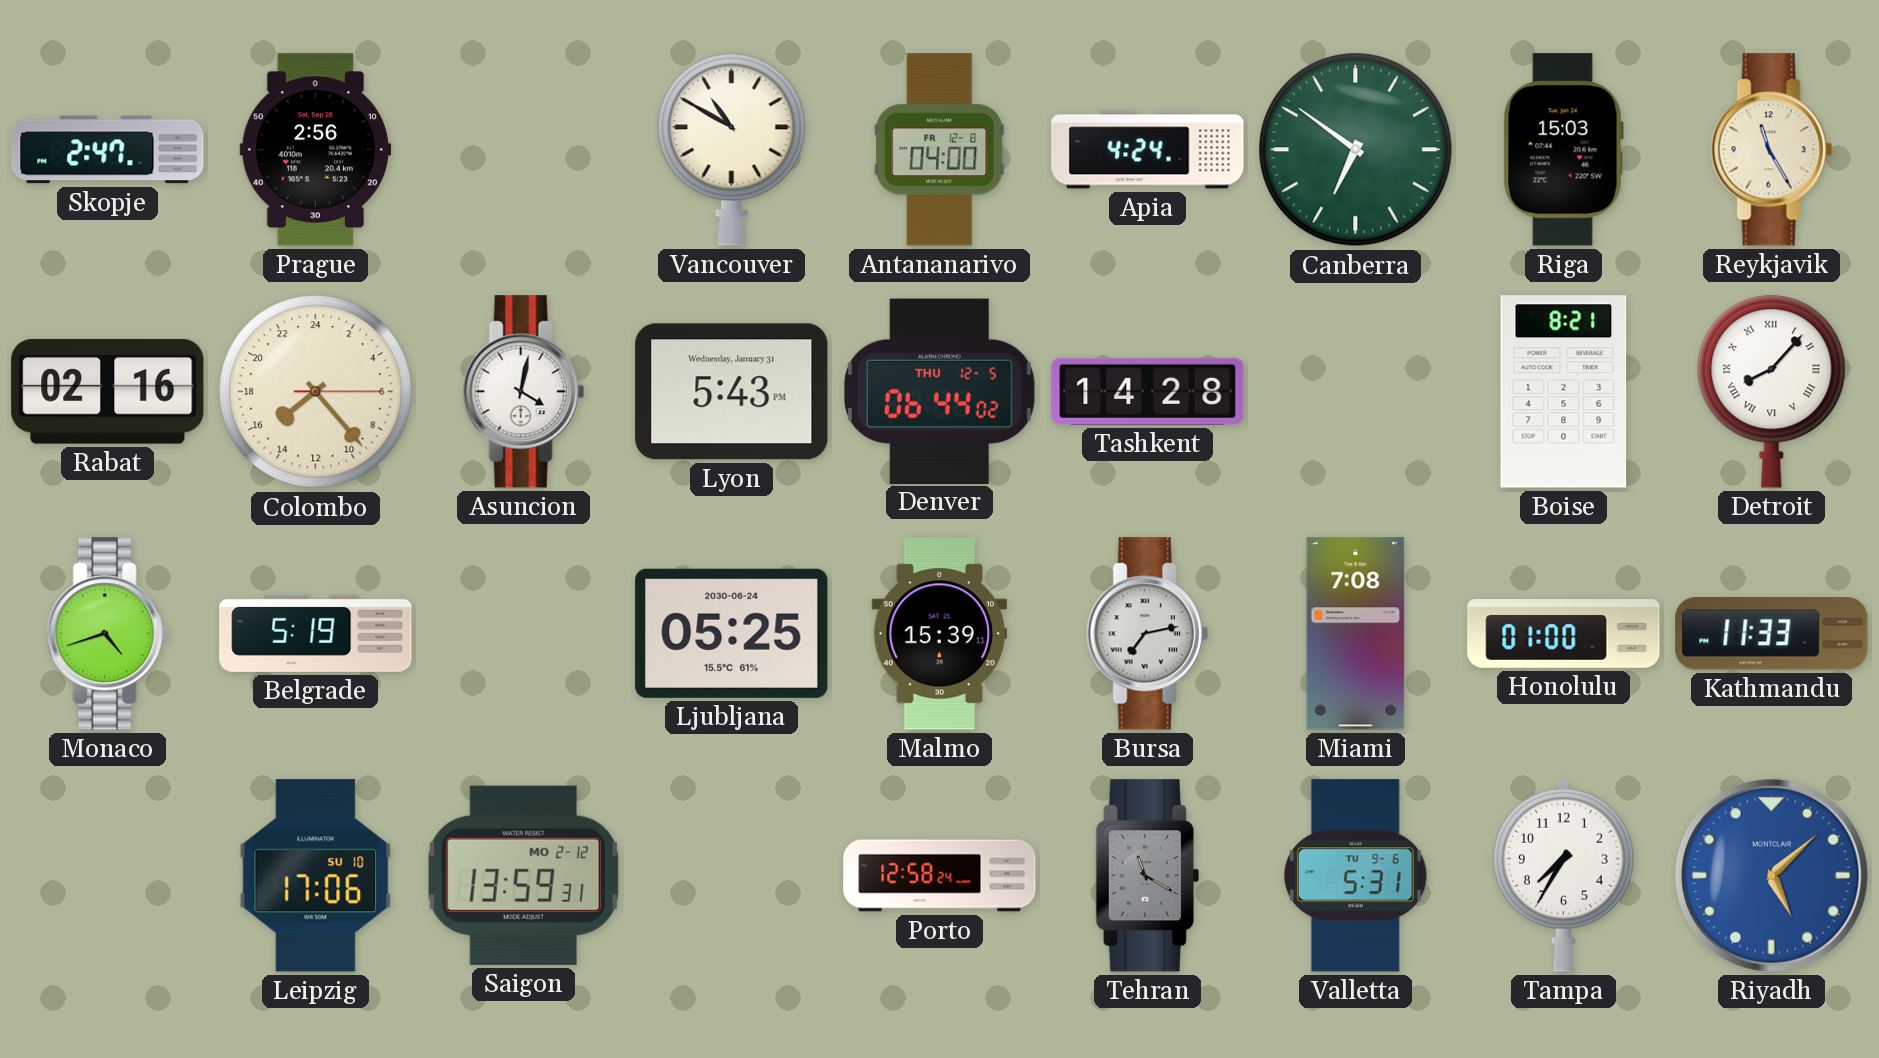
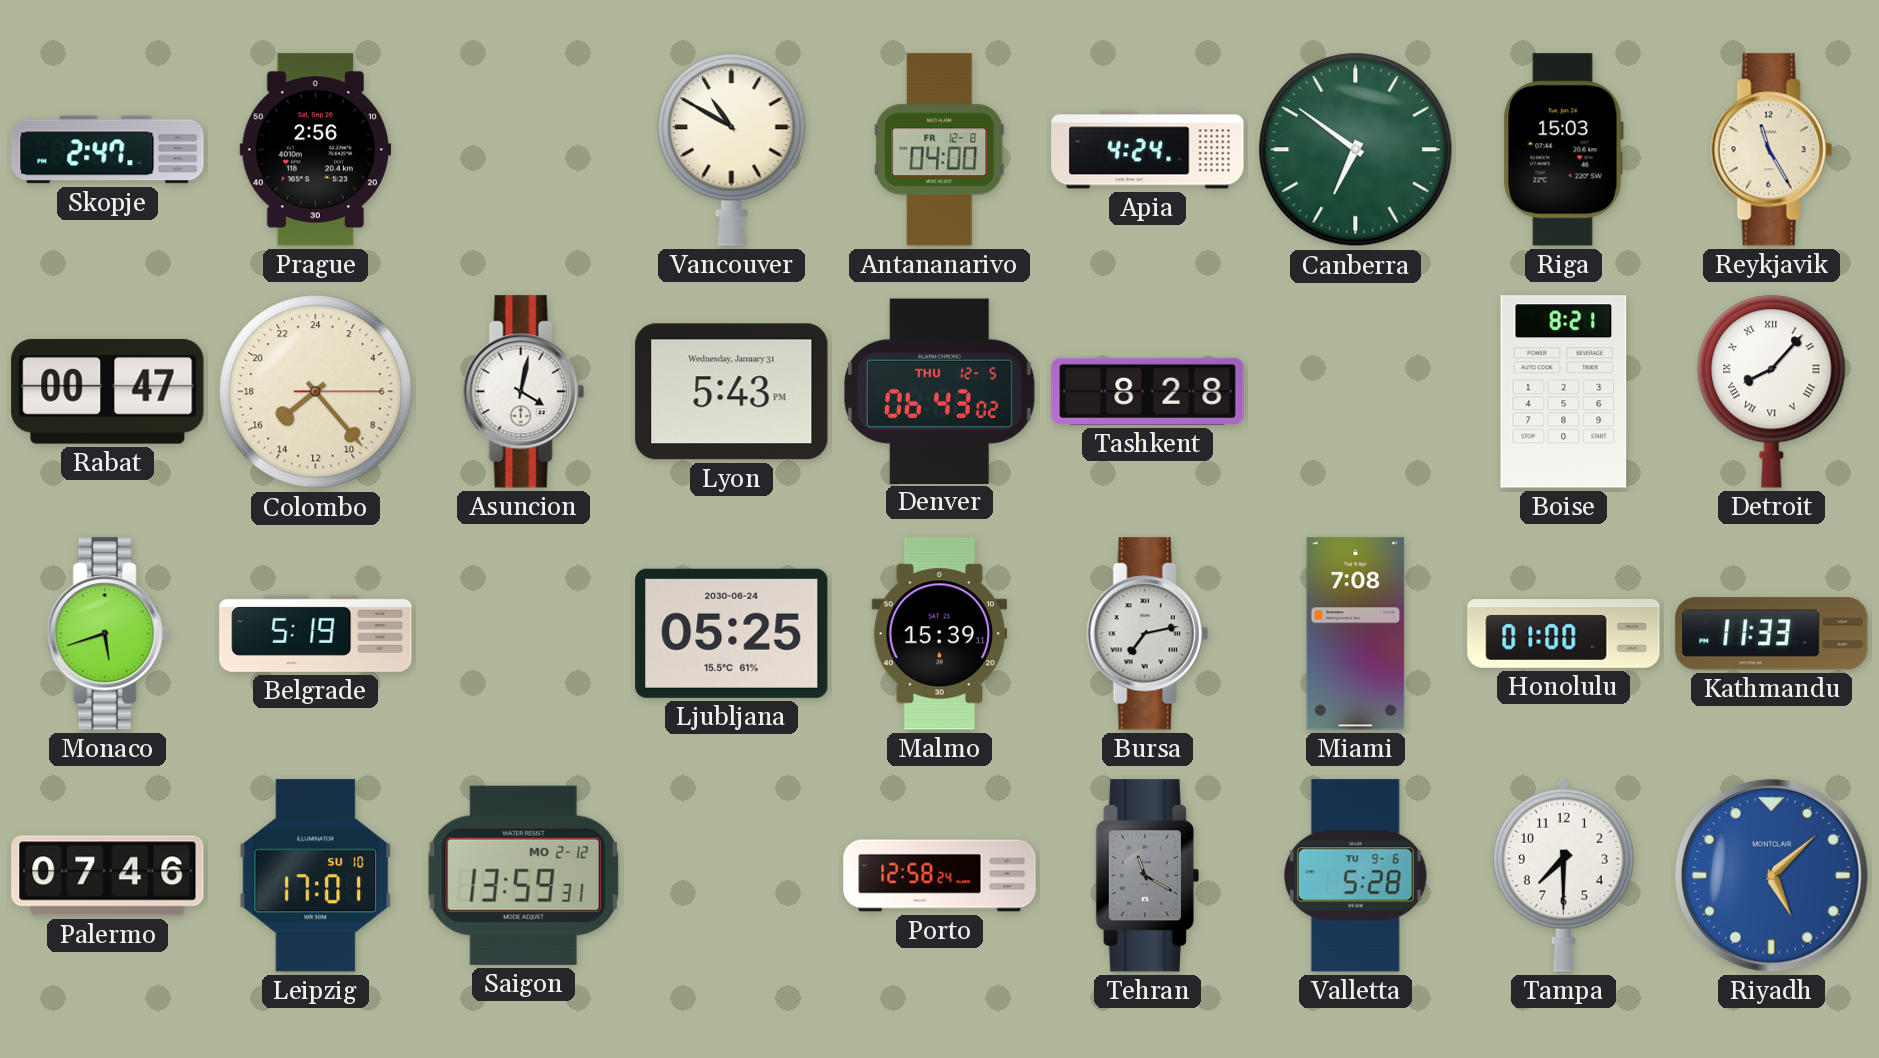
Rabat: 02:16 -> 00:47
Denver: 06:44 -> 06:43
Tashkent: 14:28 -> 8:28
Monaco: 4:42 -> 5:42
Palermo: none -> 07:46
Leipzig: 17:06 -> 17:01
Valletta: 5:31 -> 5:28
Tampa: 7:35 -> 7:30
